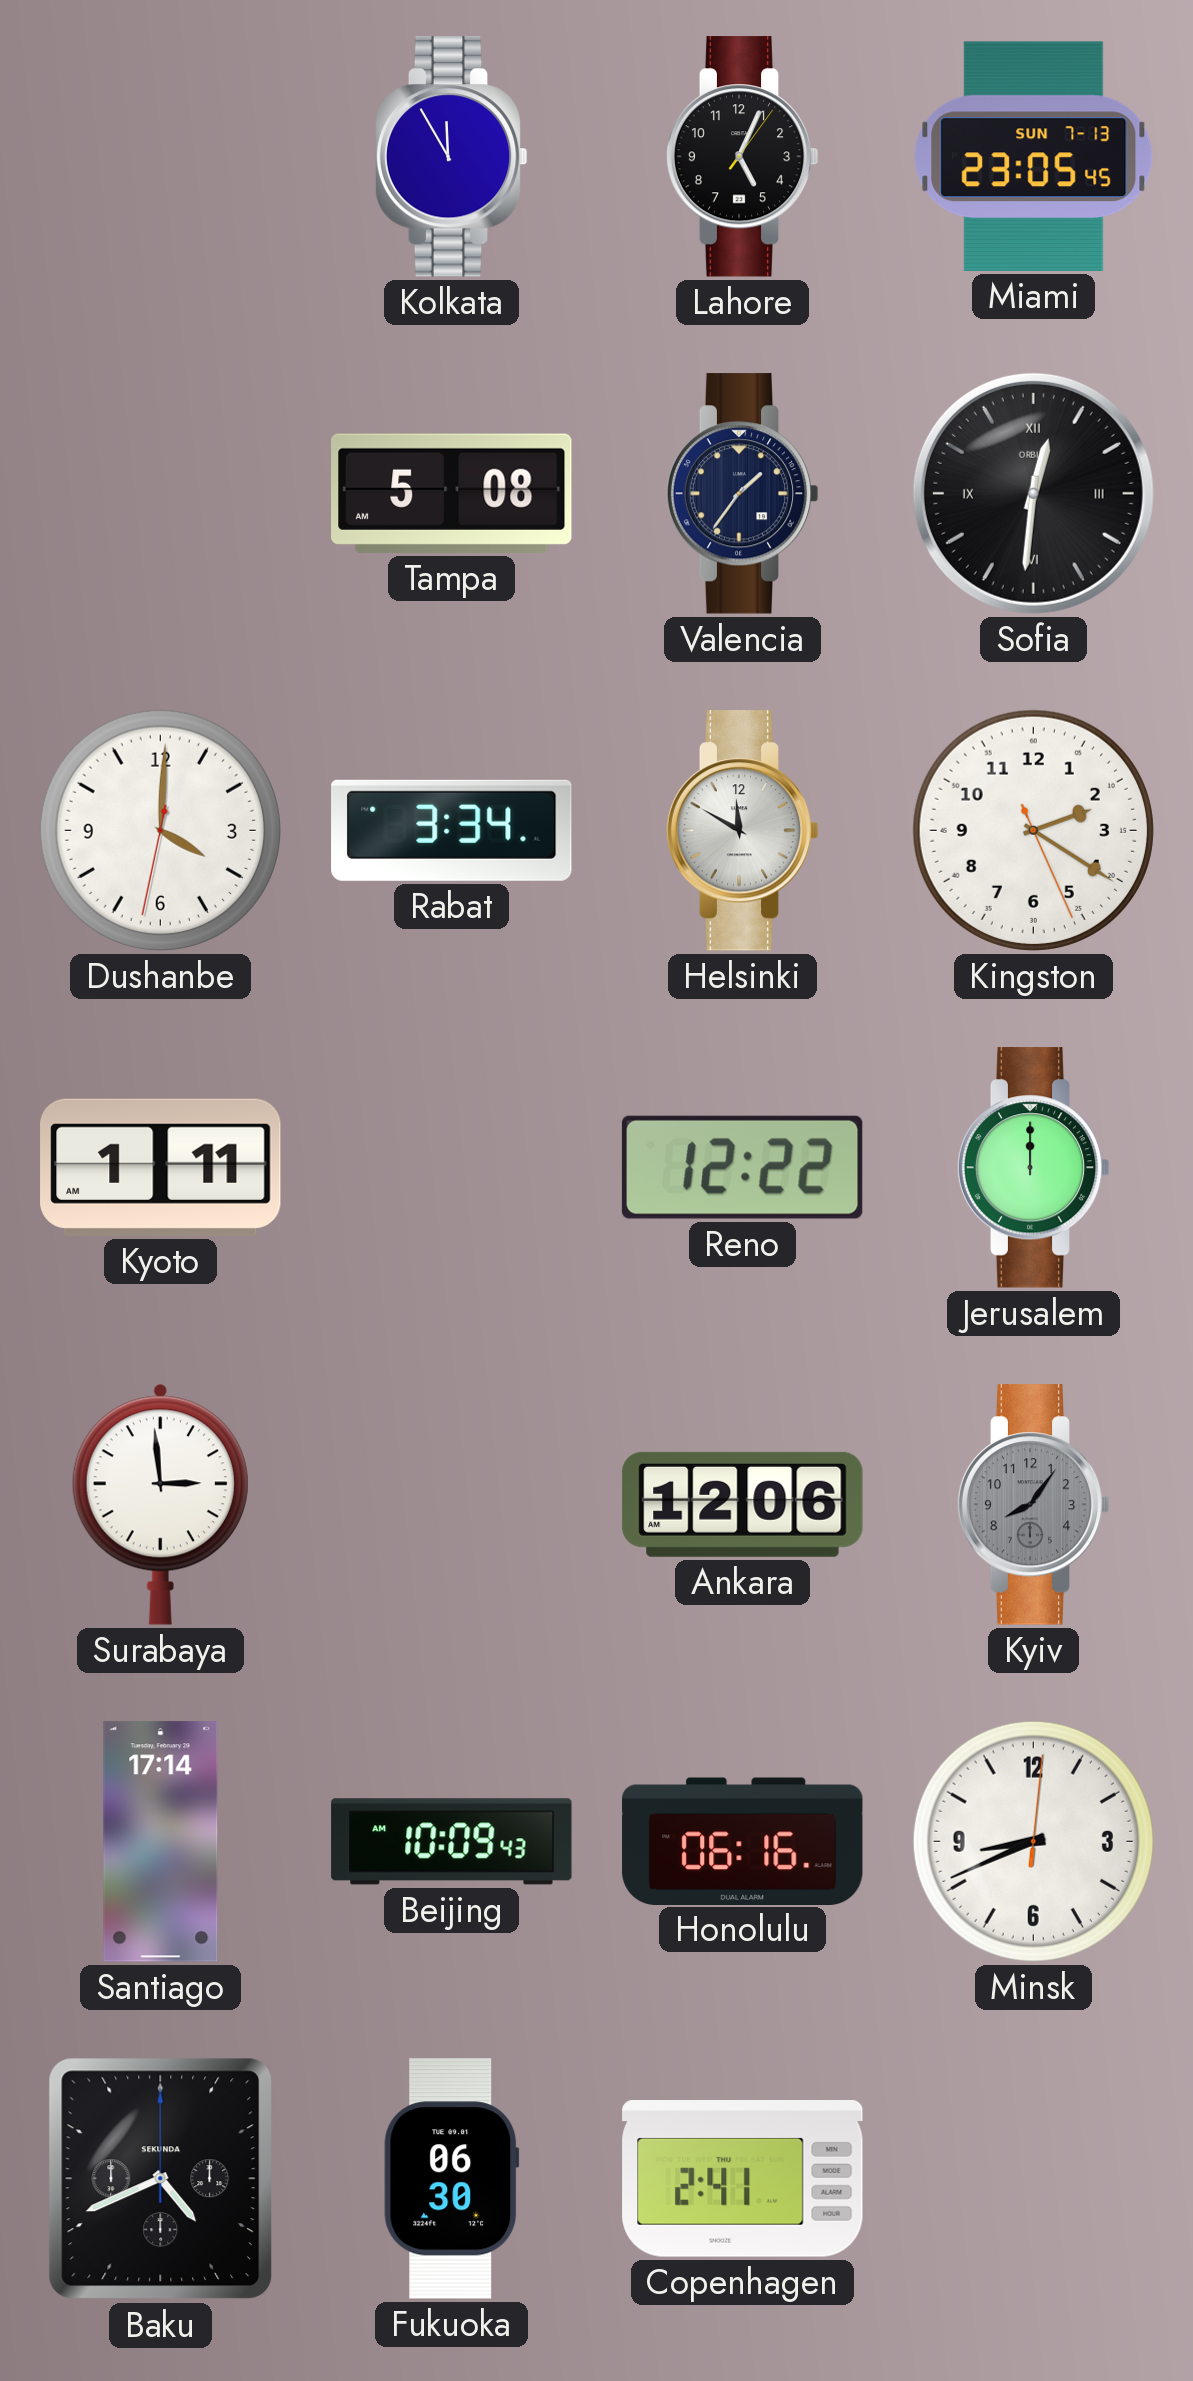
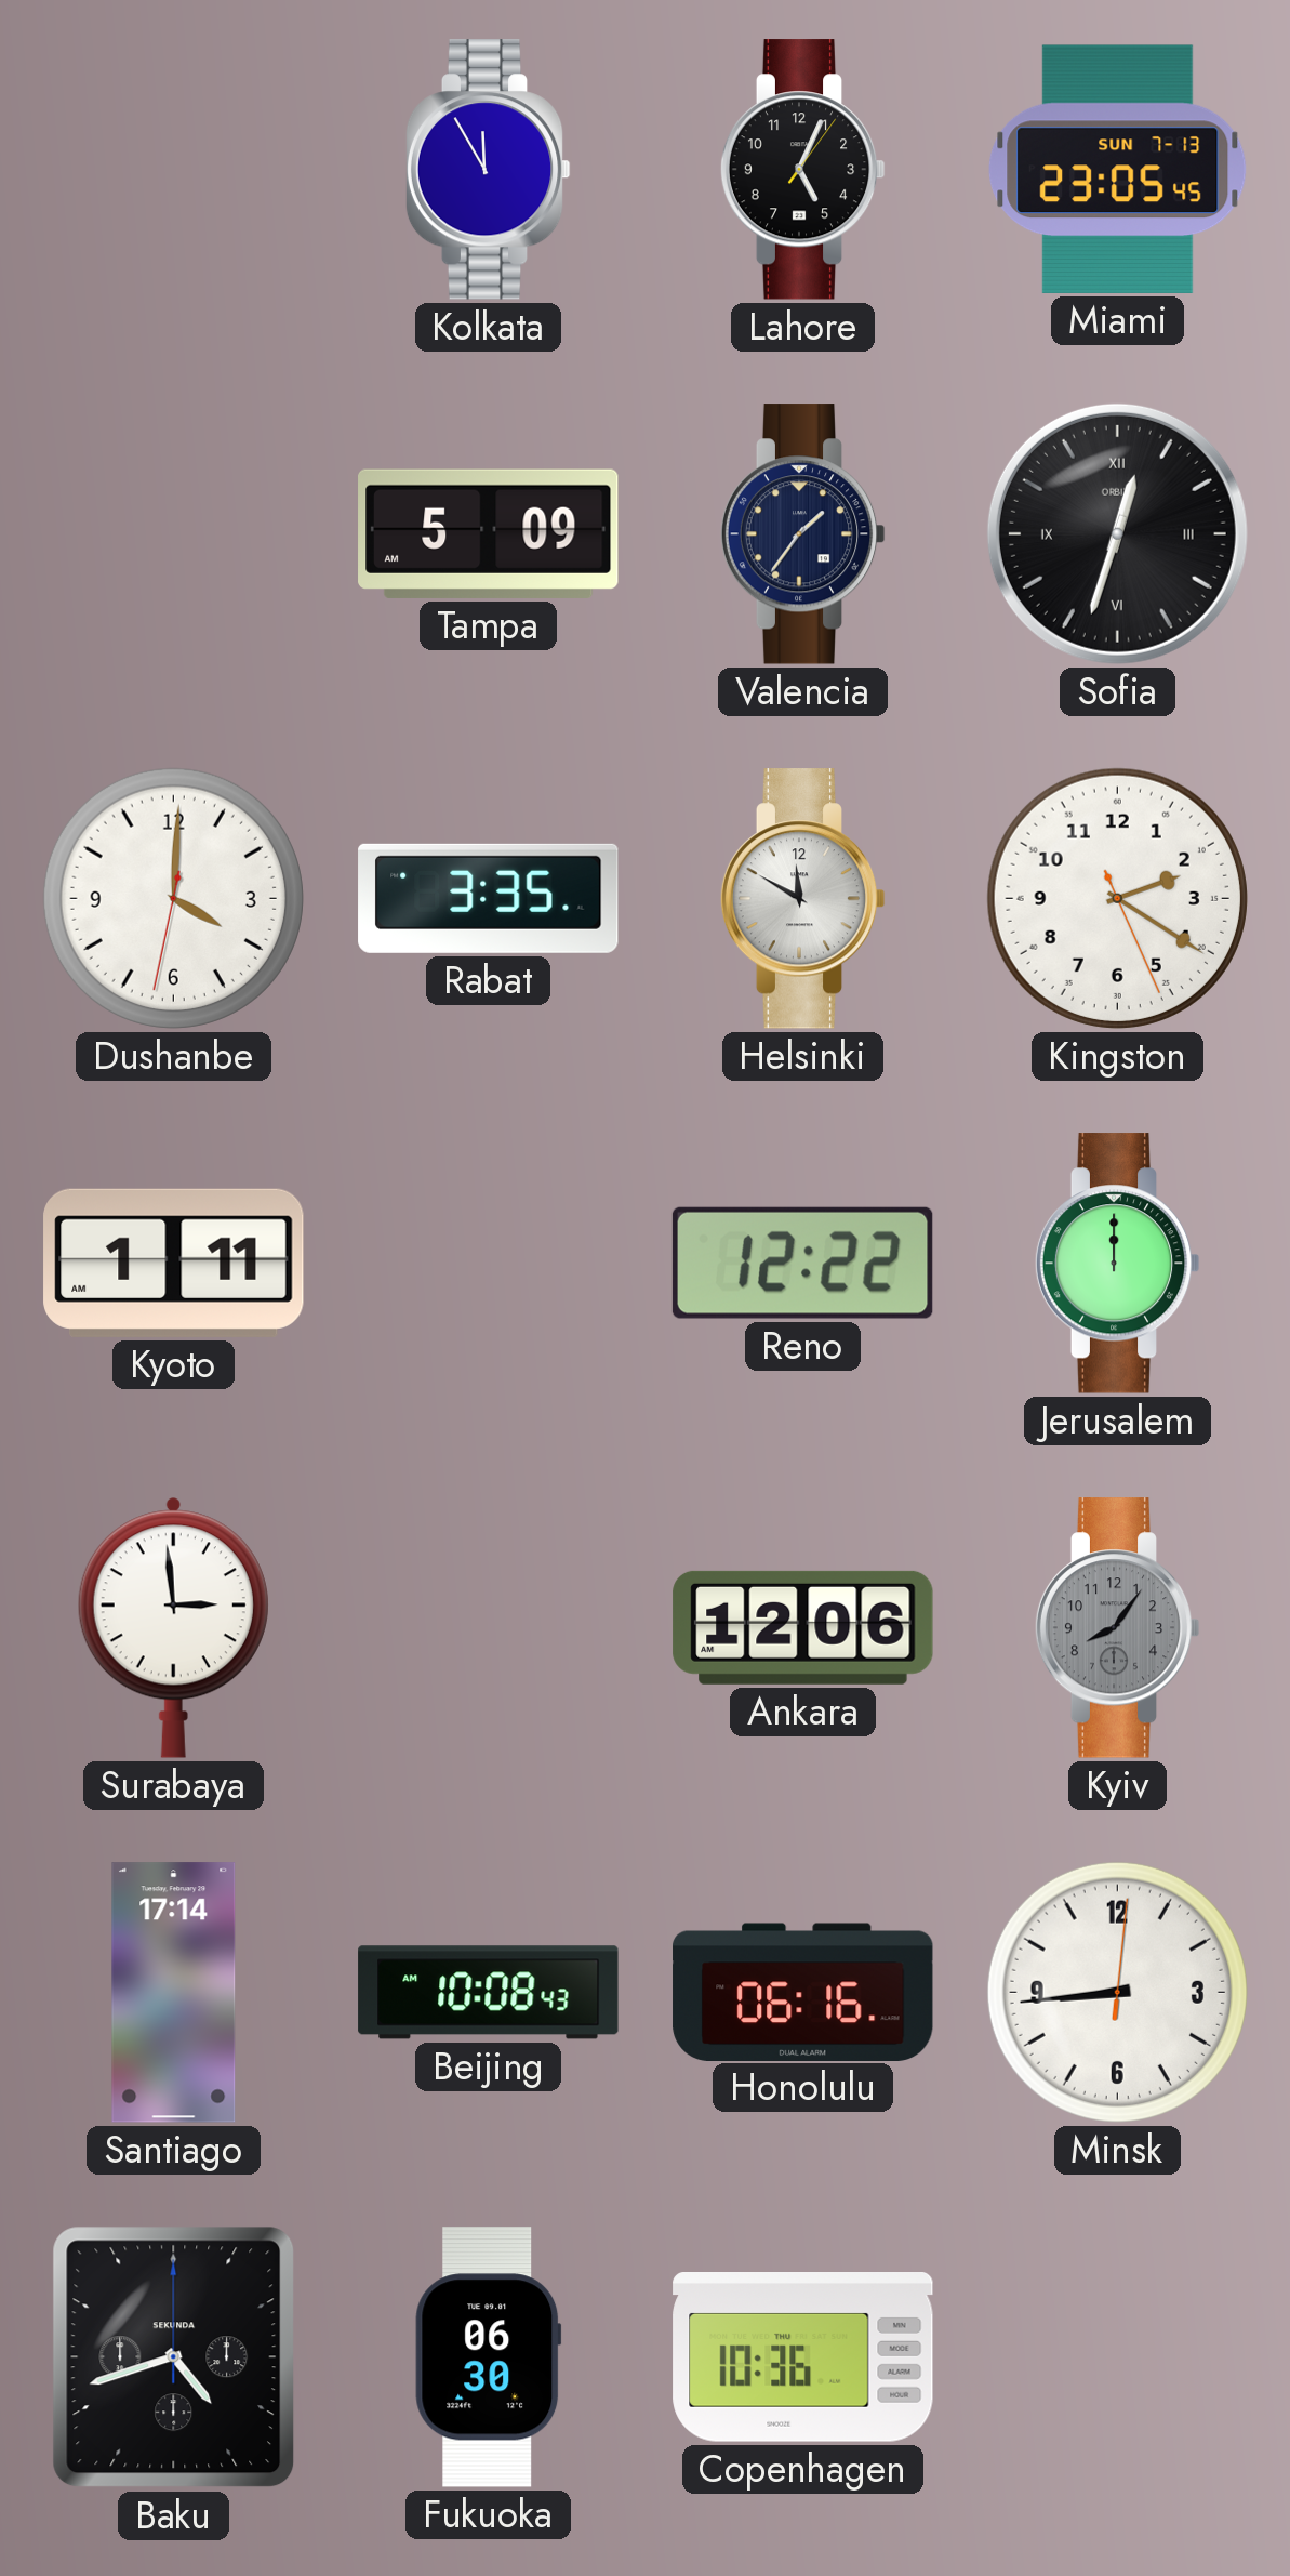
Tampa: 5:08 -> 5:09
Sofia: 12:31 -> 12:33
Rabat: 3:34 -> 3:35
Beijing: 10:09 -> 10:08
Minsk: 8:41 -> 8:44
Baku: 4:41 -> 4:42
Copenhagen: 2:41 -> 10:36
